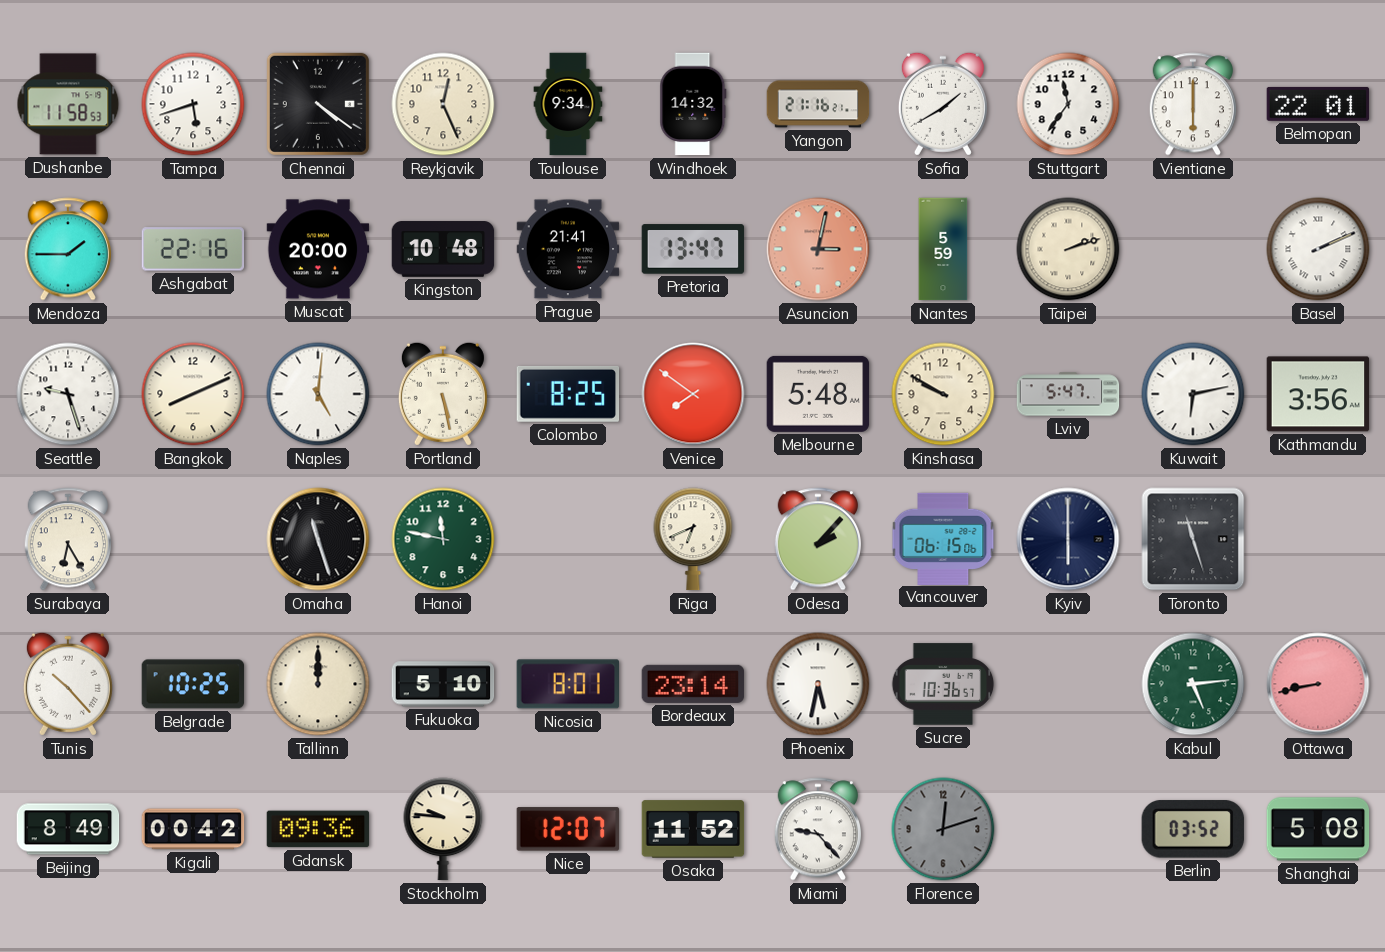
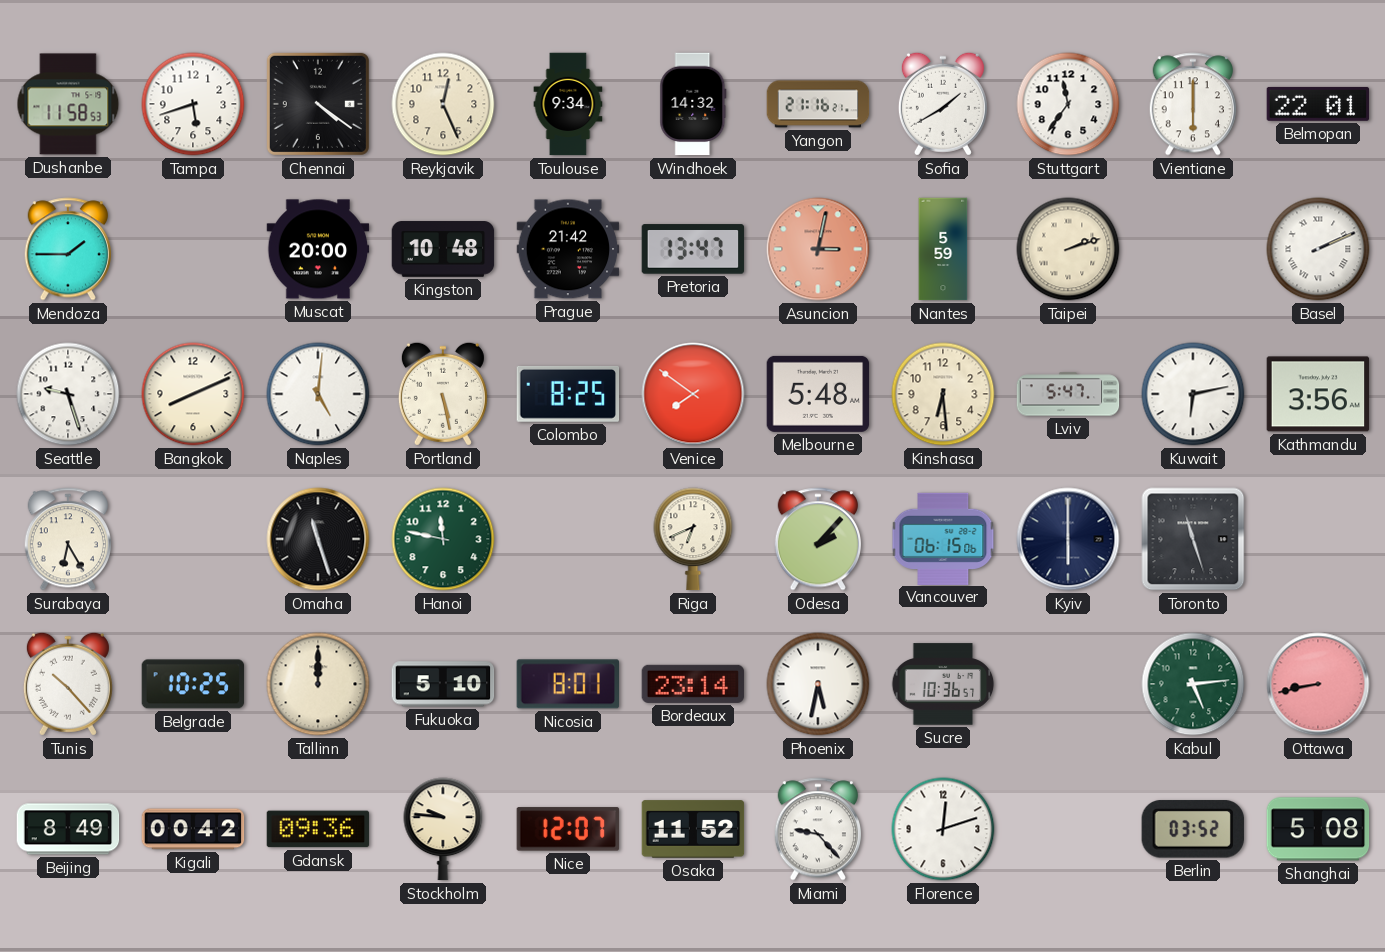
Ashgabat: 22:16 -> none
Prague: 21:41 -> 21:42
Kinshasa: 9:50 -> 6:29
Florence dial: grey -> white
